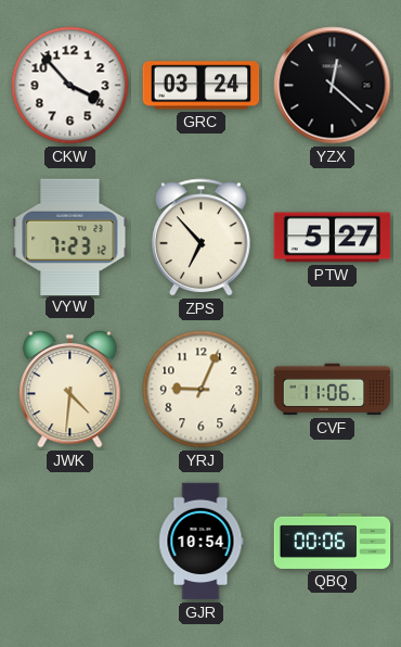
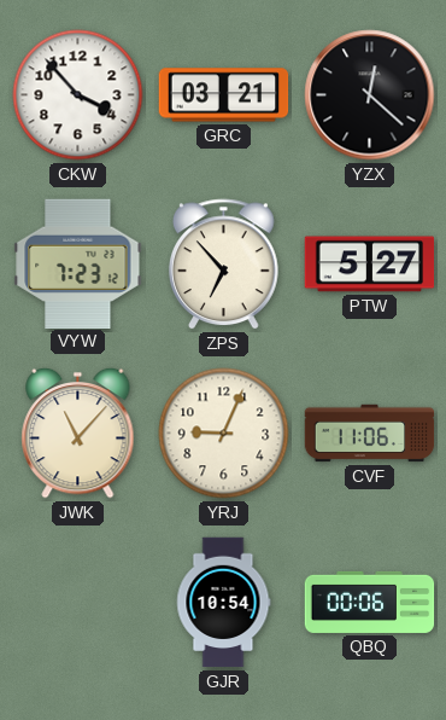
GRC: 03:24 -> 03:21
JWK: 4:31 -> 11:07
